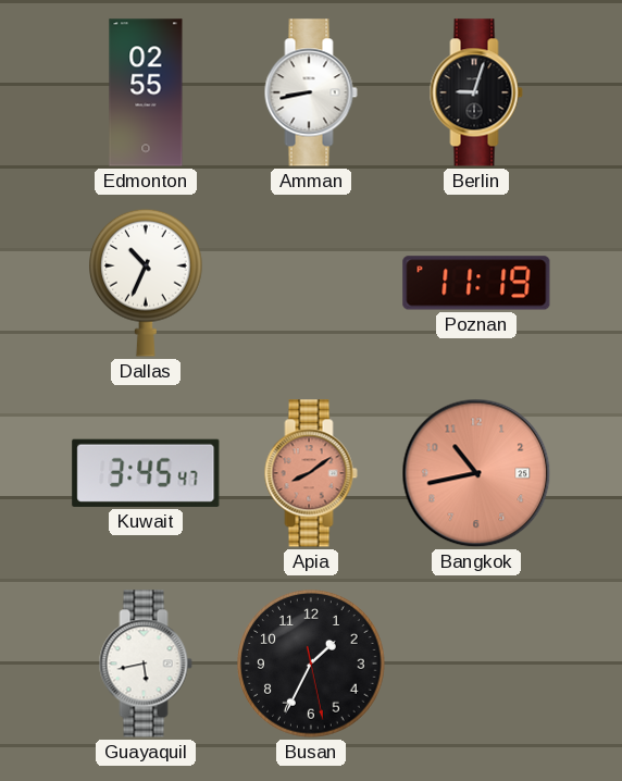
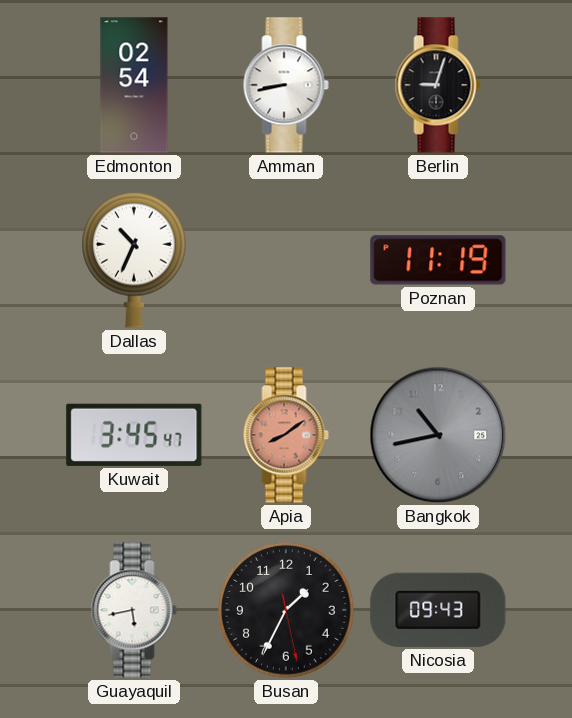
Edmonton: 02:55 -> 02:54
Bangkok dial: salmon -> grey
Nicosia: none -> 09:43
